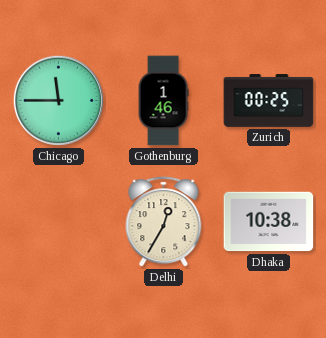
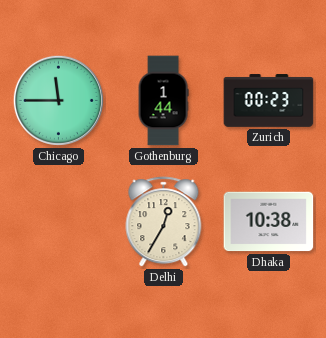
Gothenburg: 1:46 -> 1:44
Zurich: 00:25 -> 00:23
